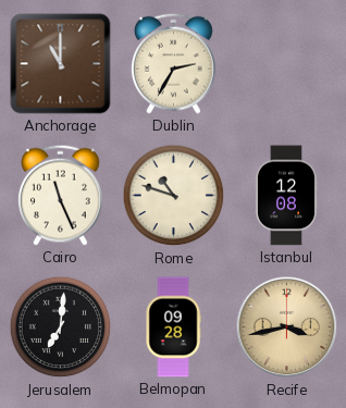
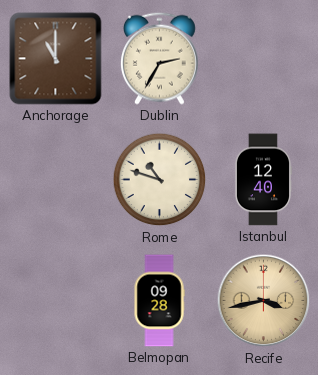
Cairo: 11:26 -> none
Istanbul: 12:08 -> 12:40
Jerusalem: 7:01 -> none
